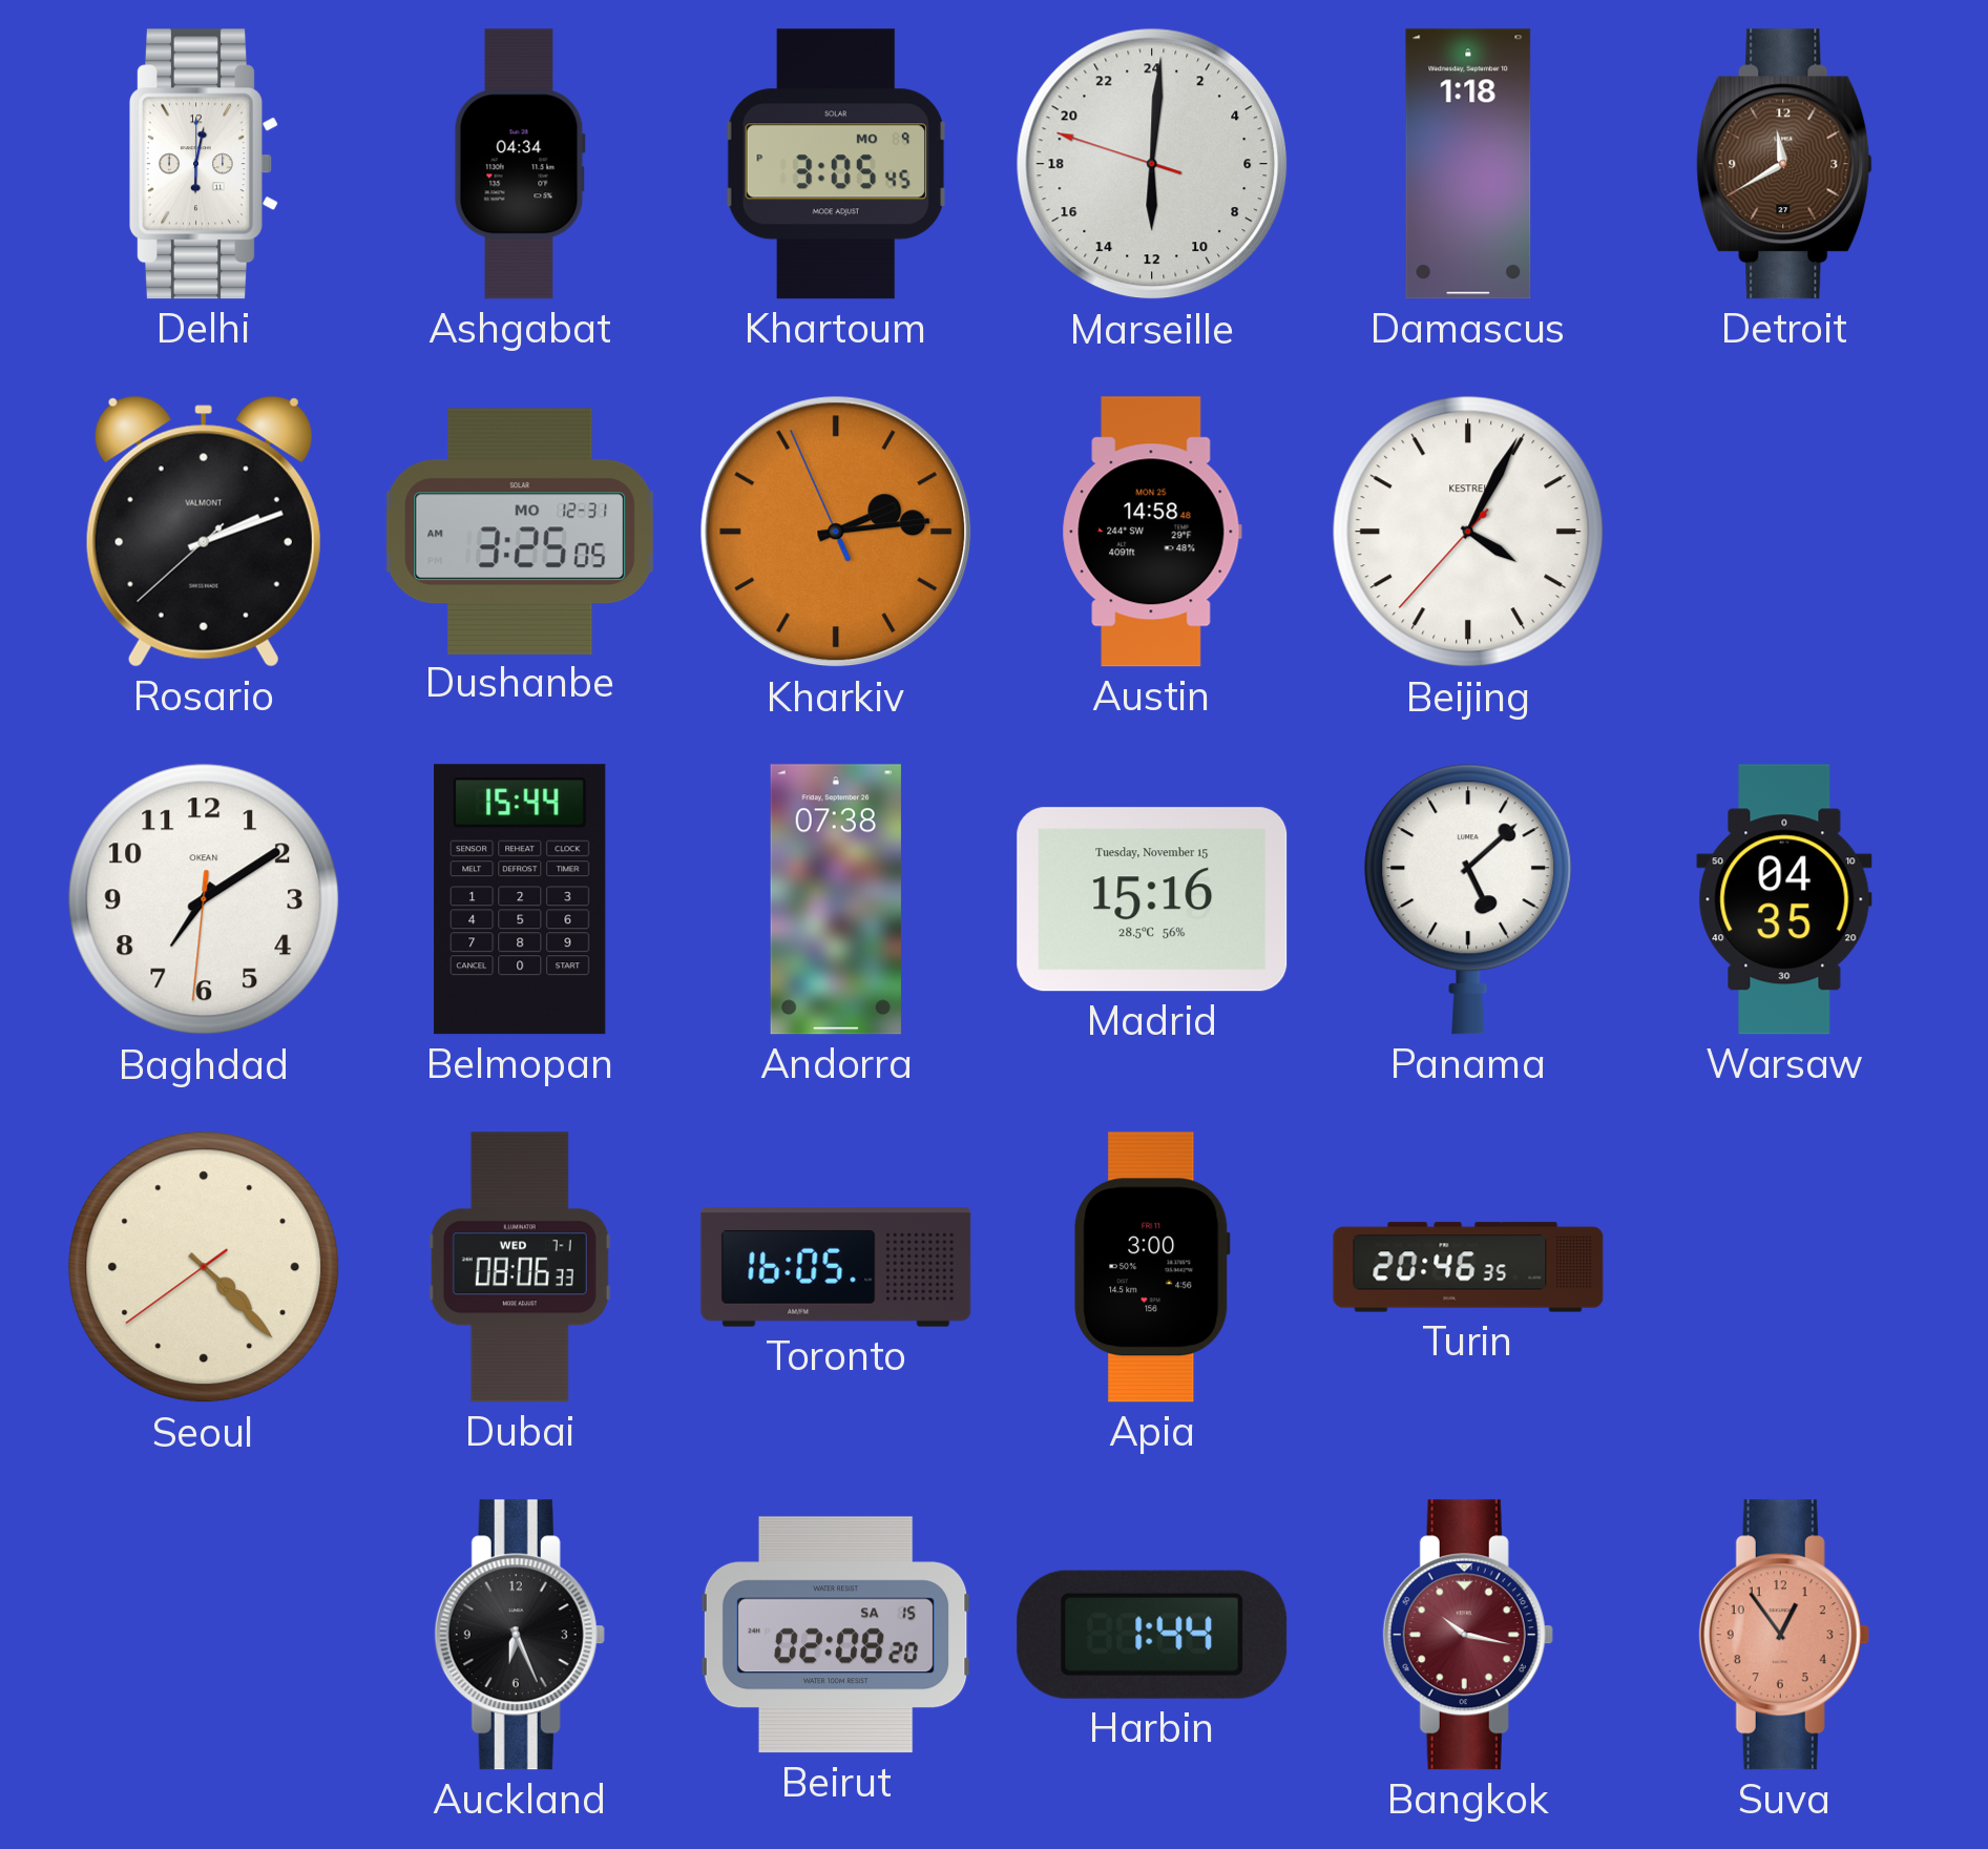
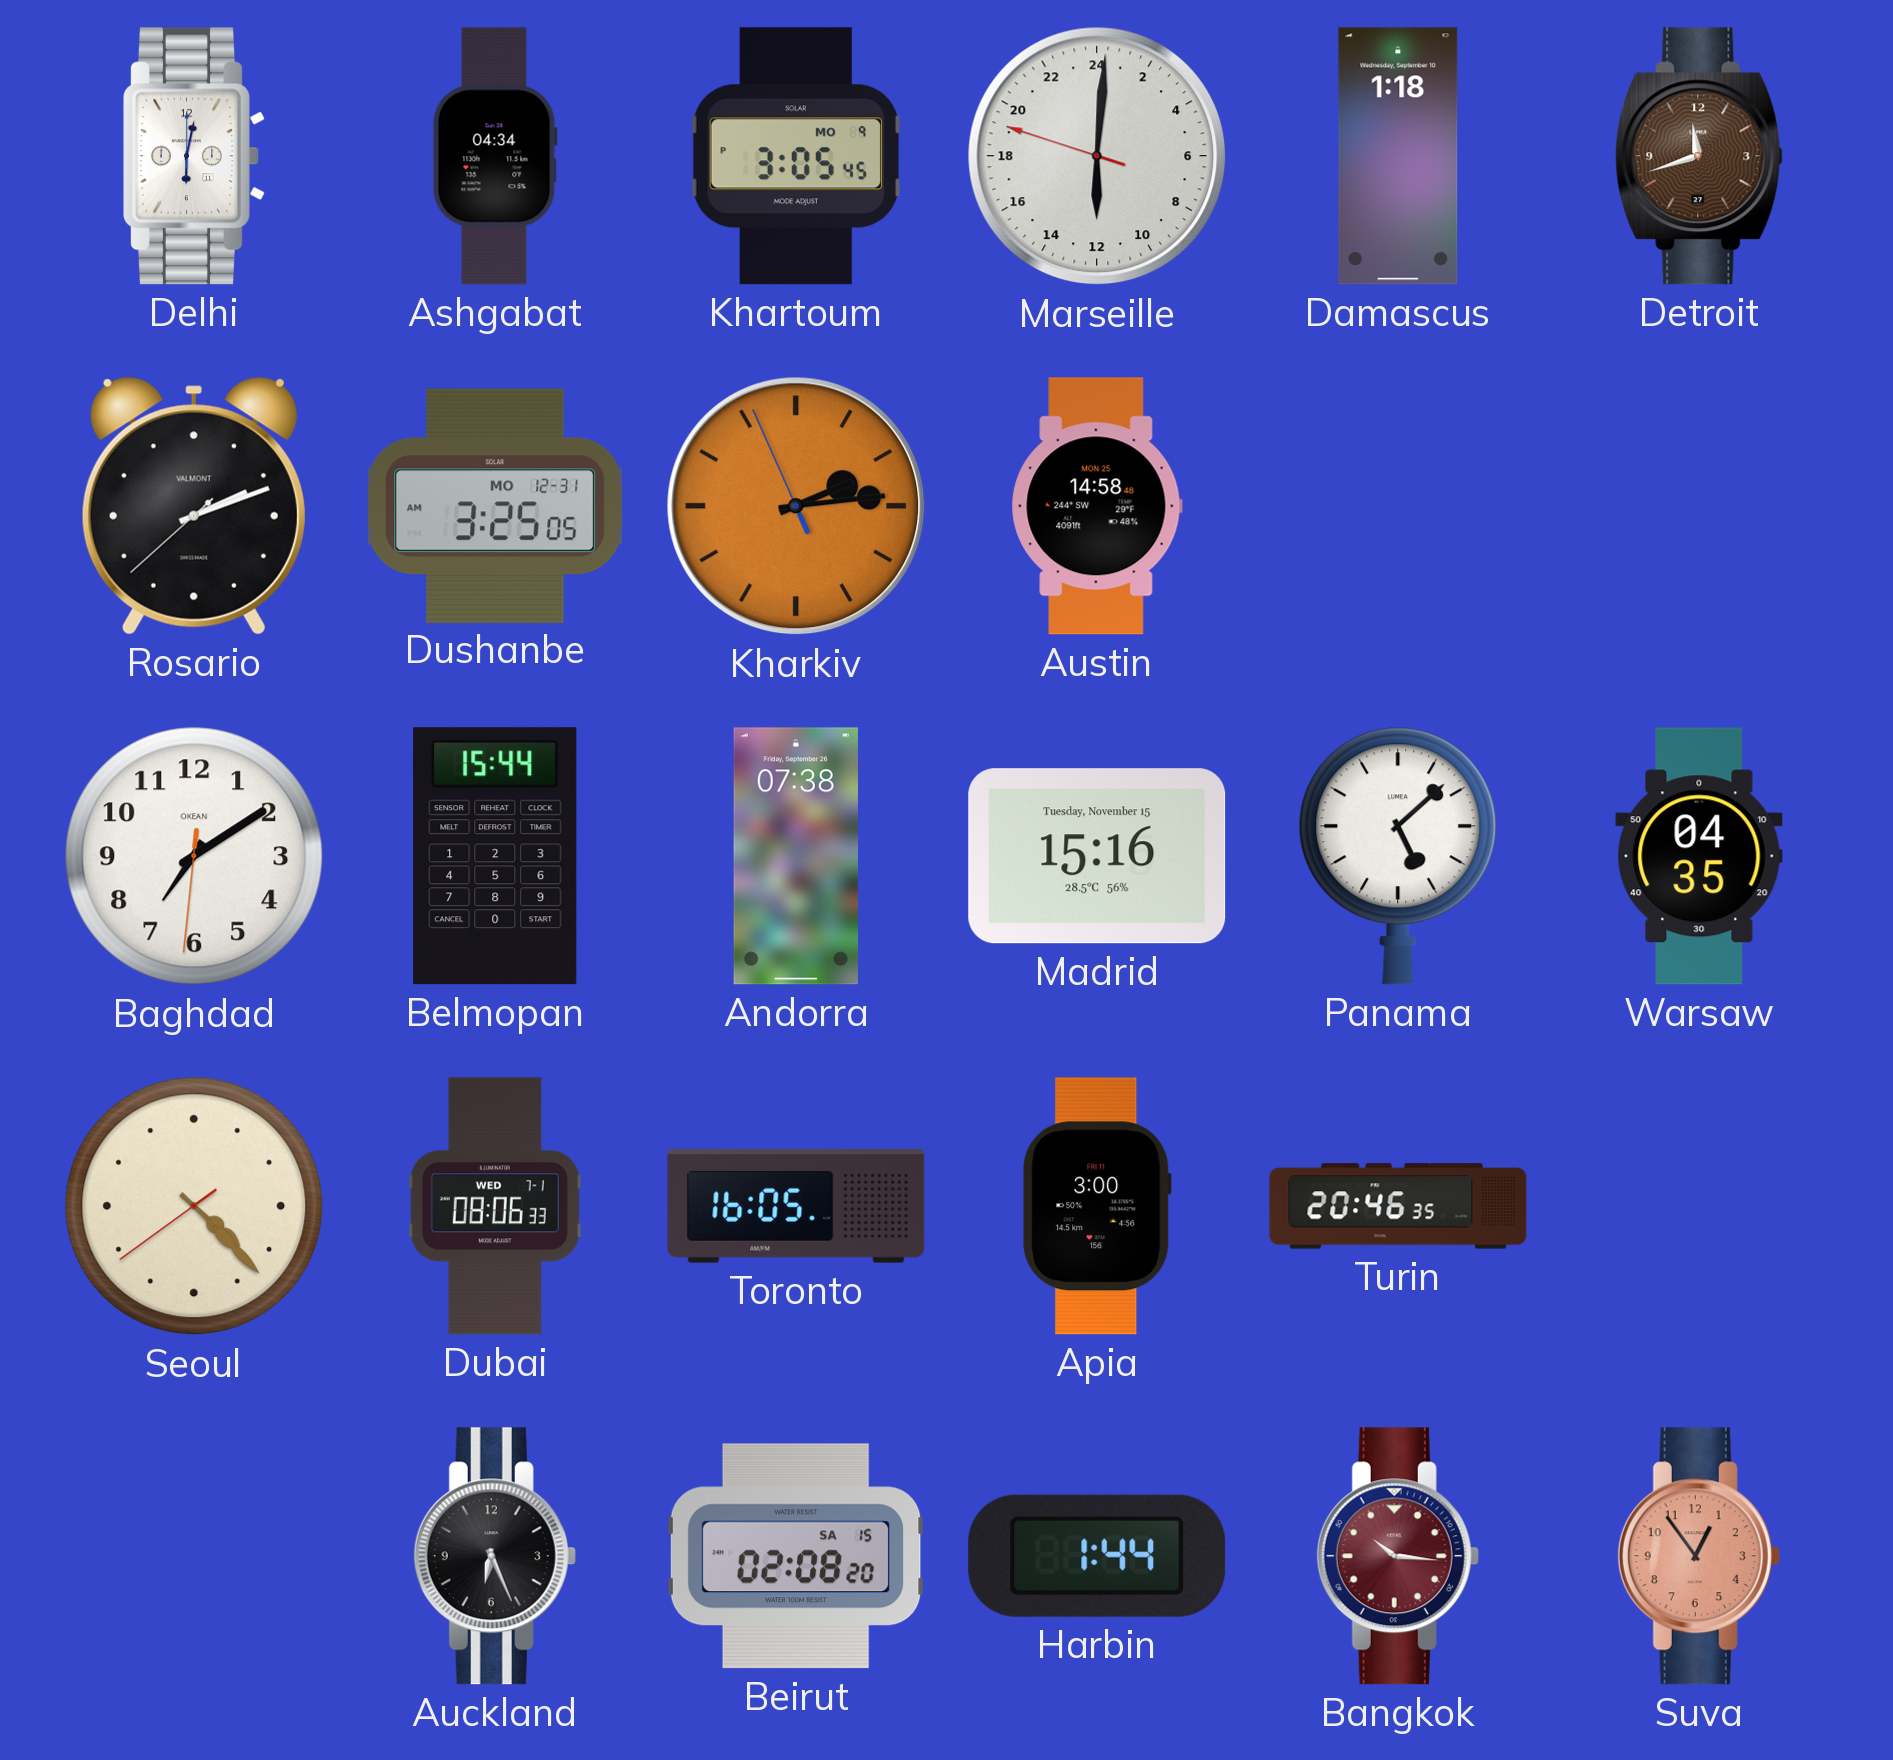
Detroit: 11:40 -> 11:42
Beijing: 4:04 -> none
Bangkok: 10:17 -> 10:16
